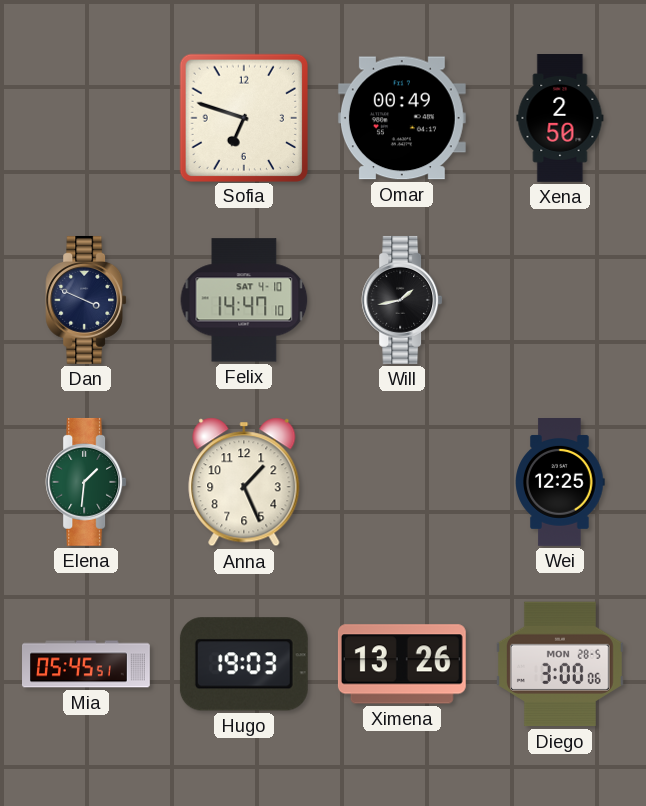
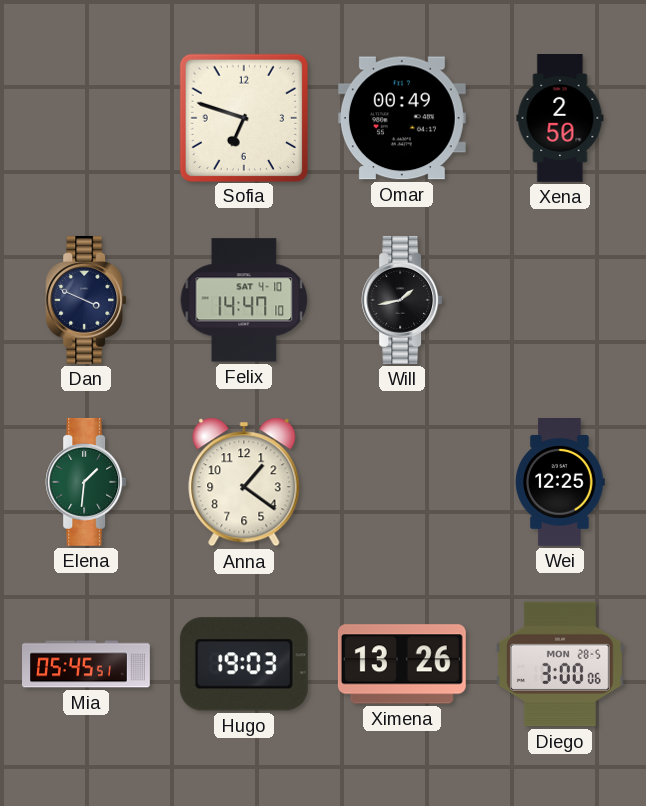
Anna: 1:26 -> 1:21
